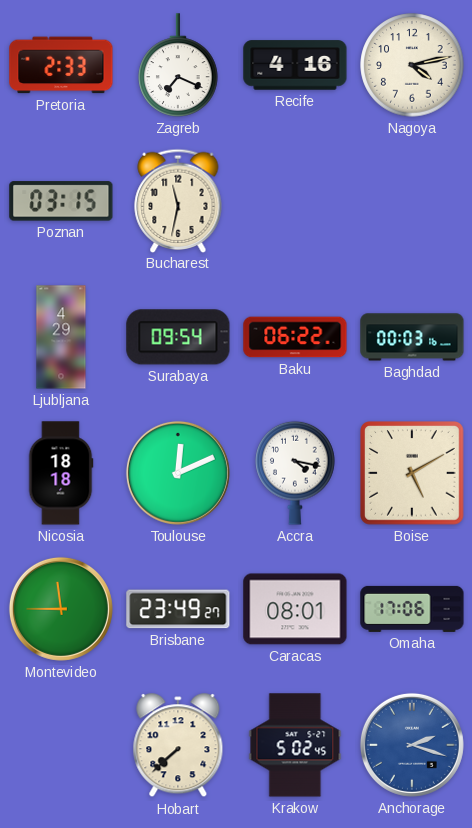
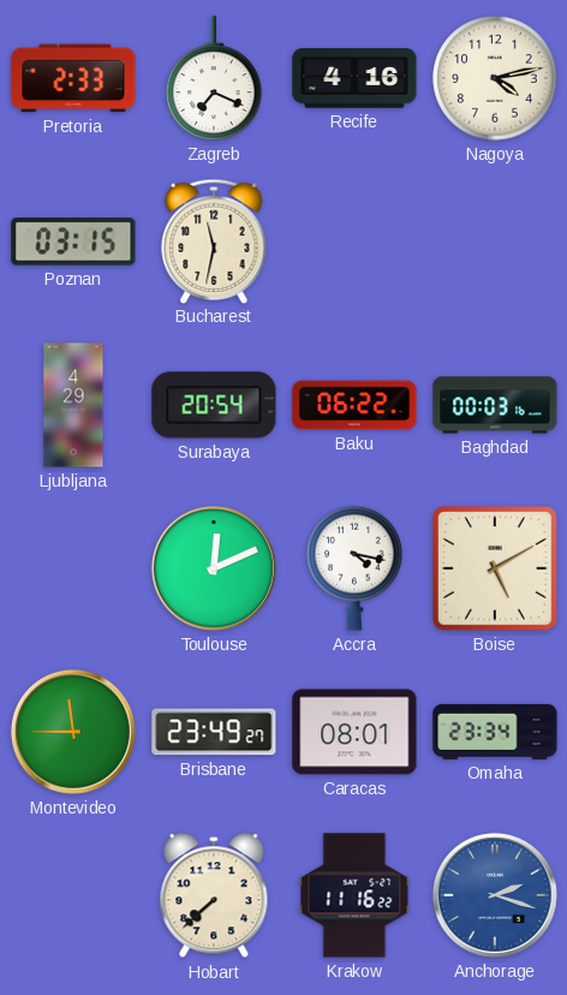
Surabaya: 09:54 -> 20:54
Nicosia: 18:18 -> none
Omaha: 17:06 -> 23:34
Krakow: 5:02 -> 11:16
